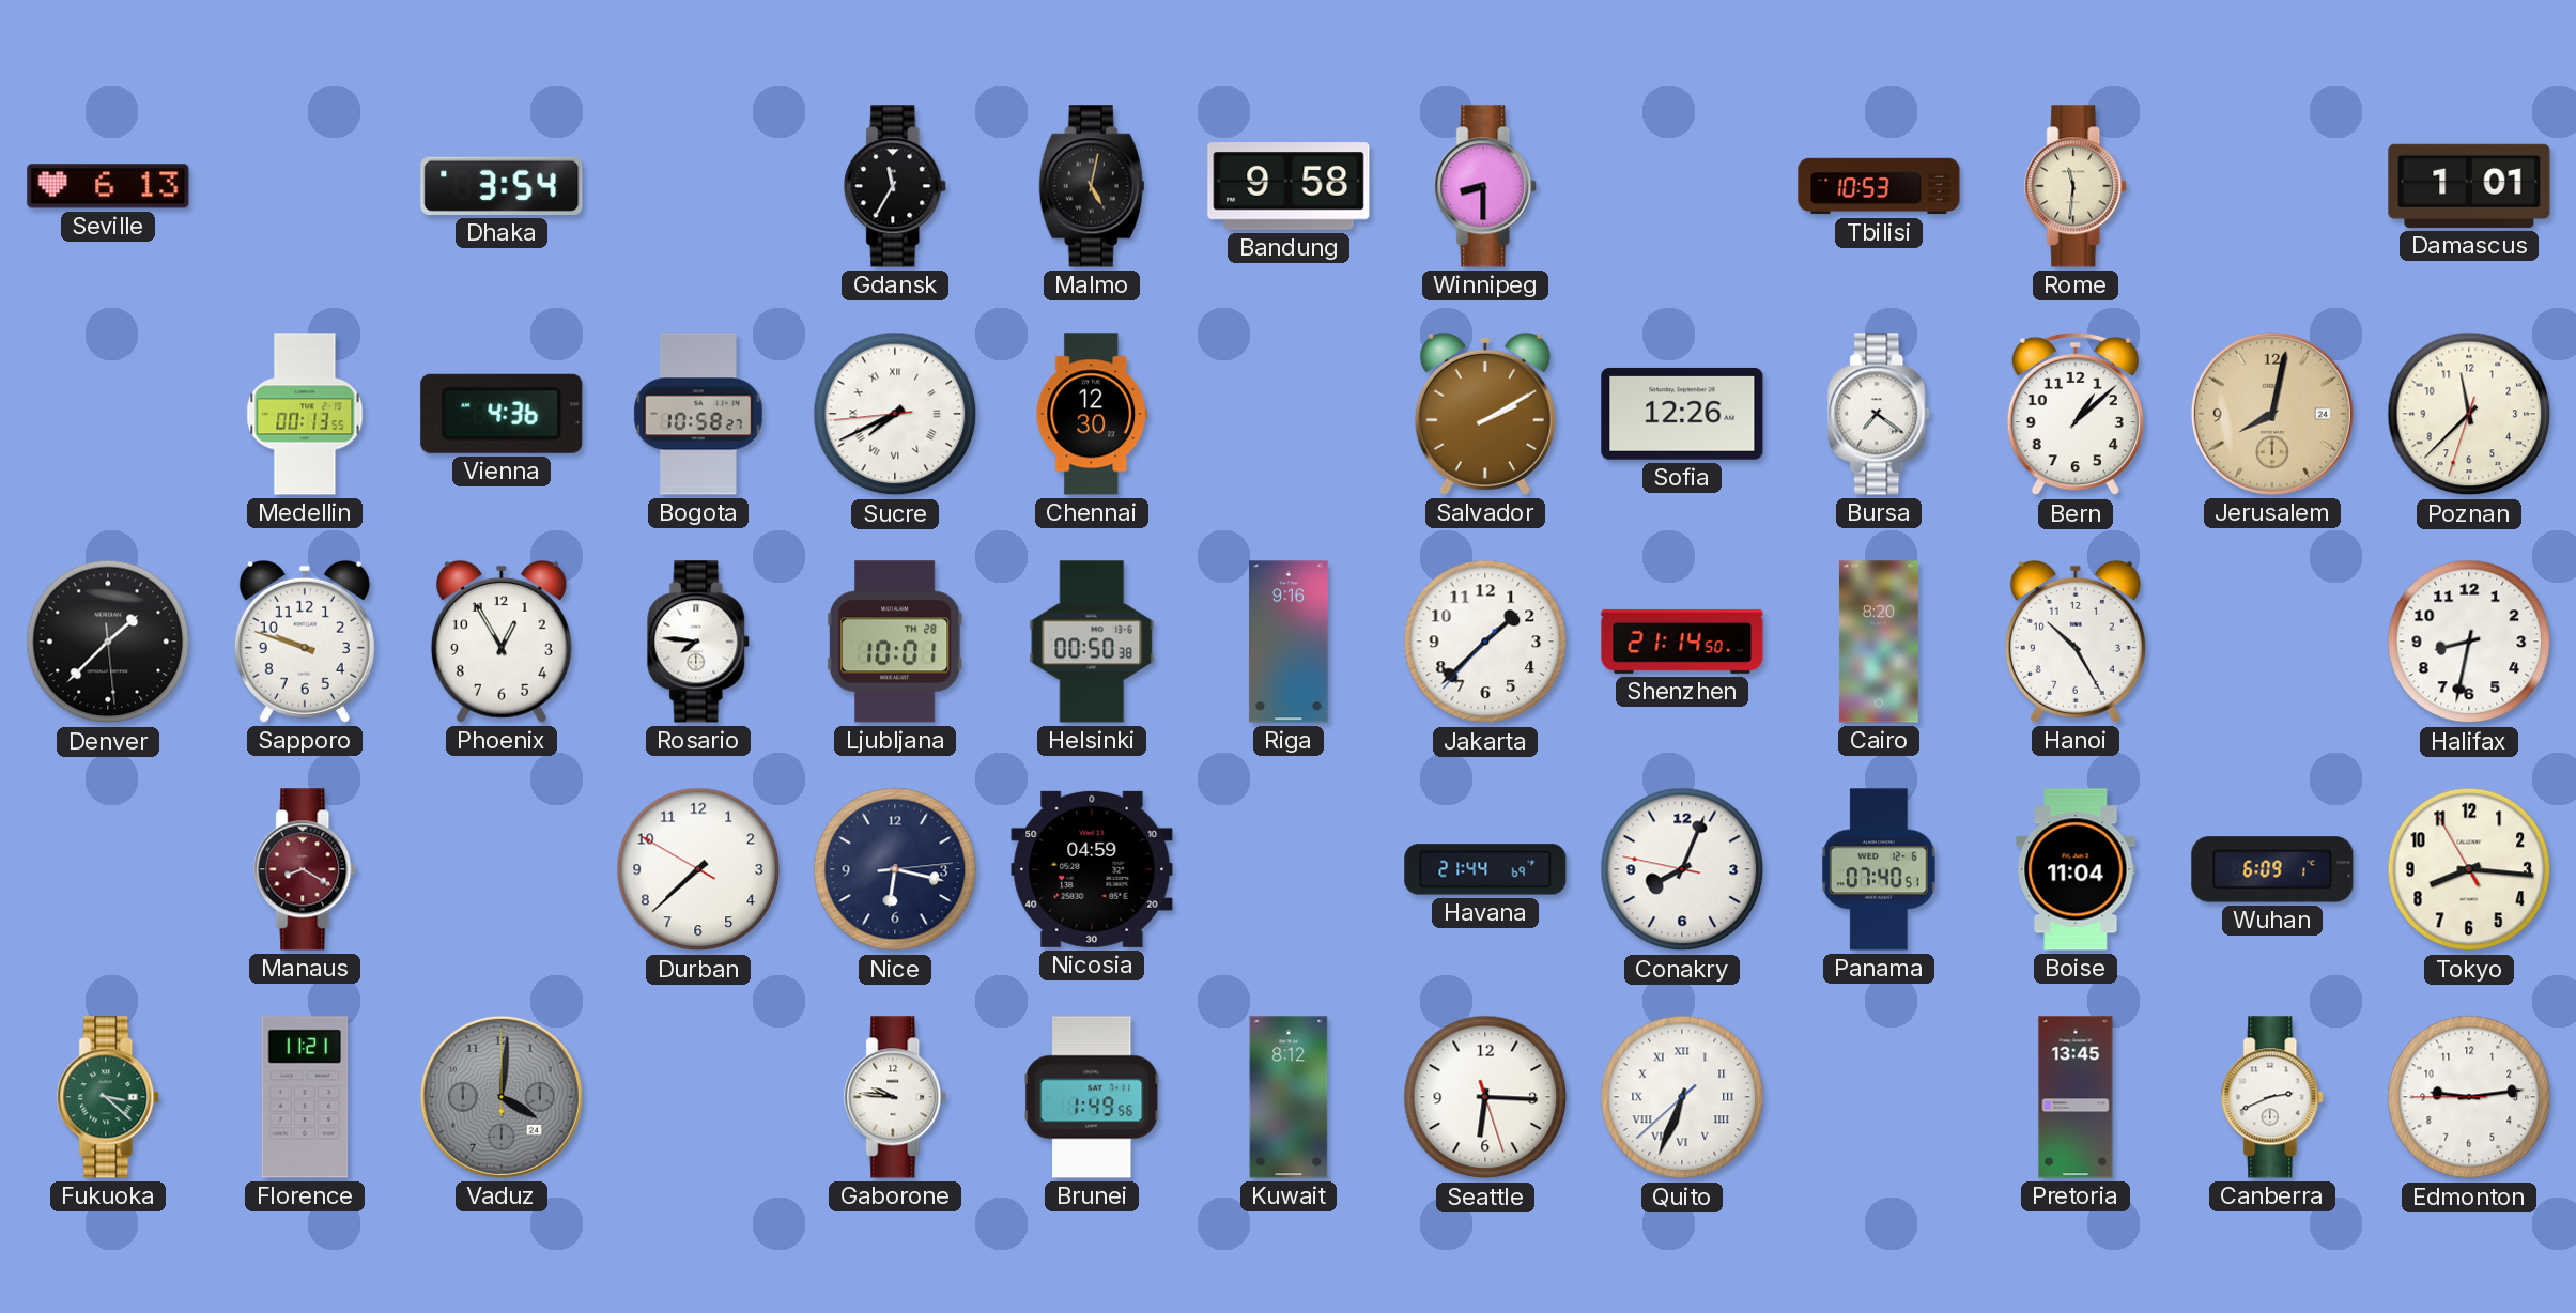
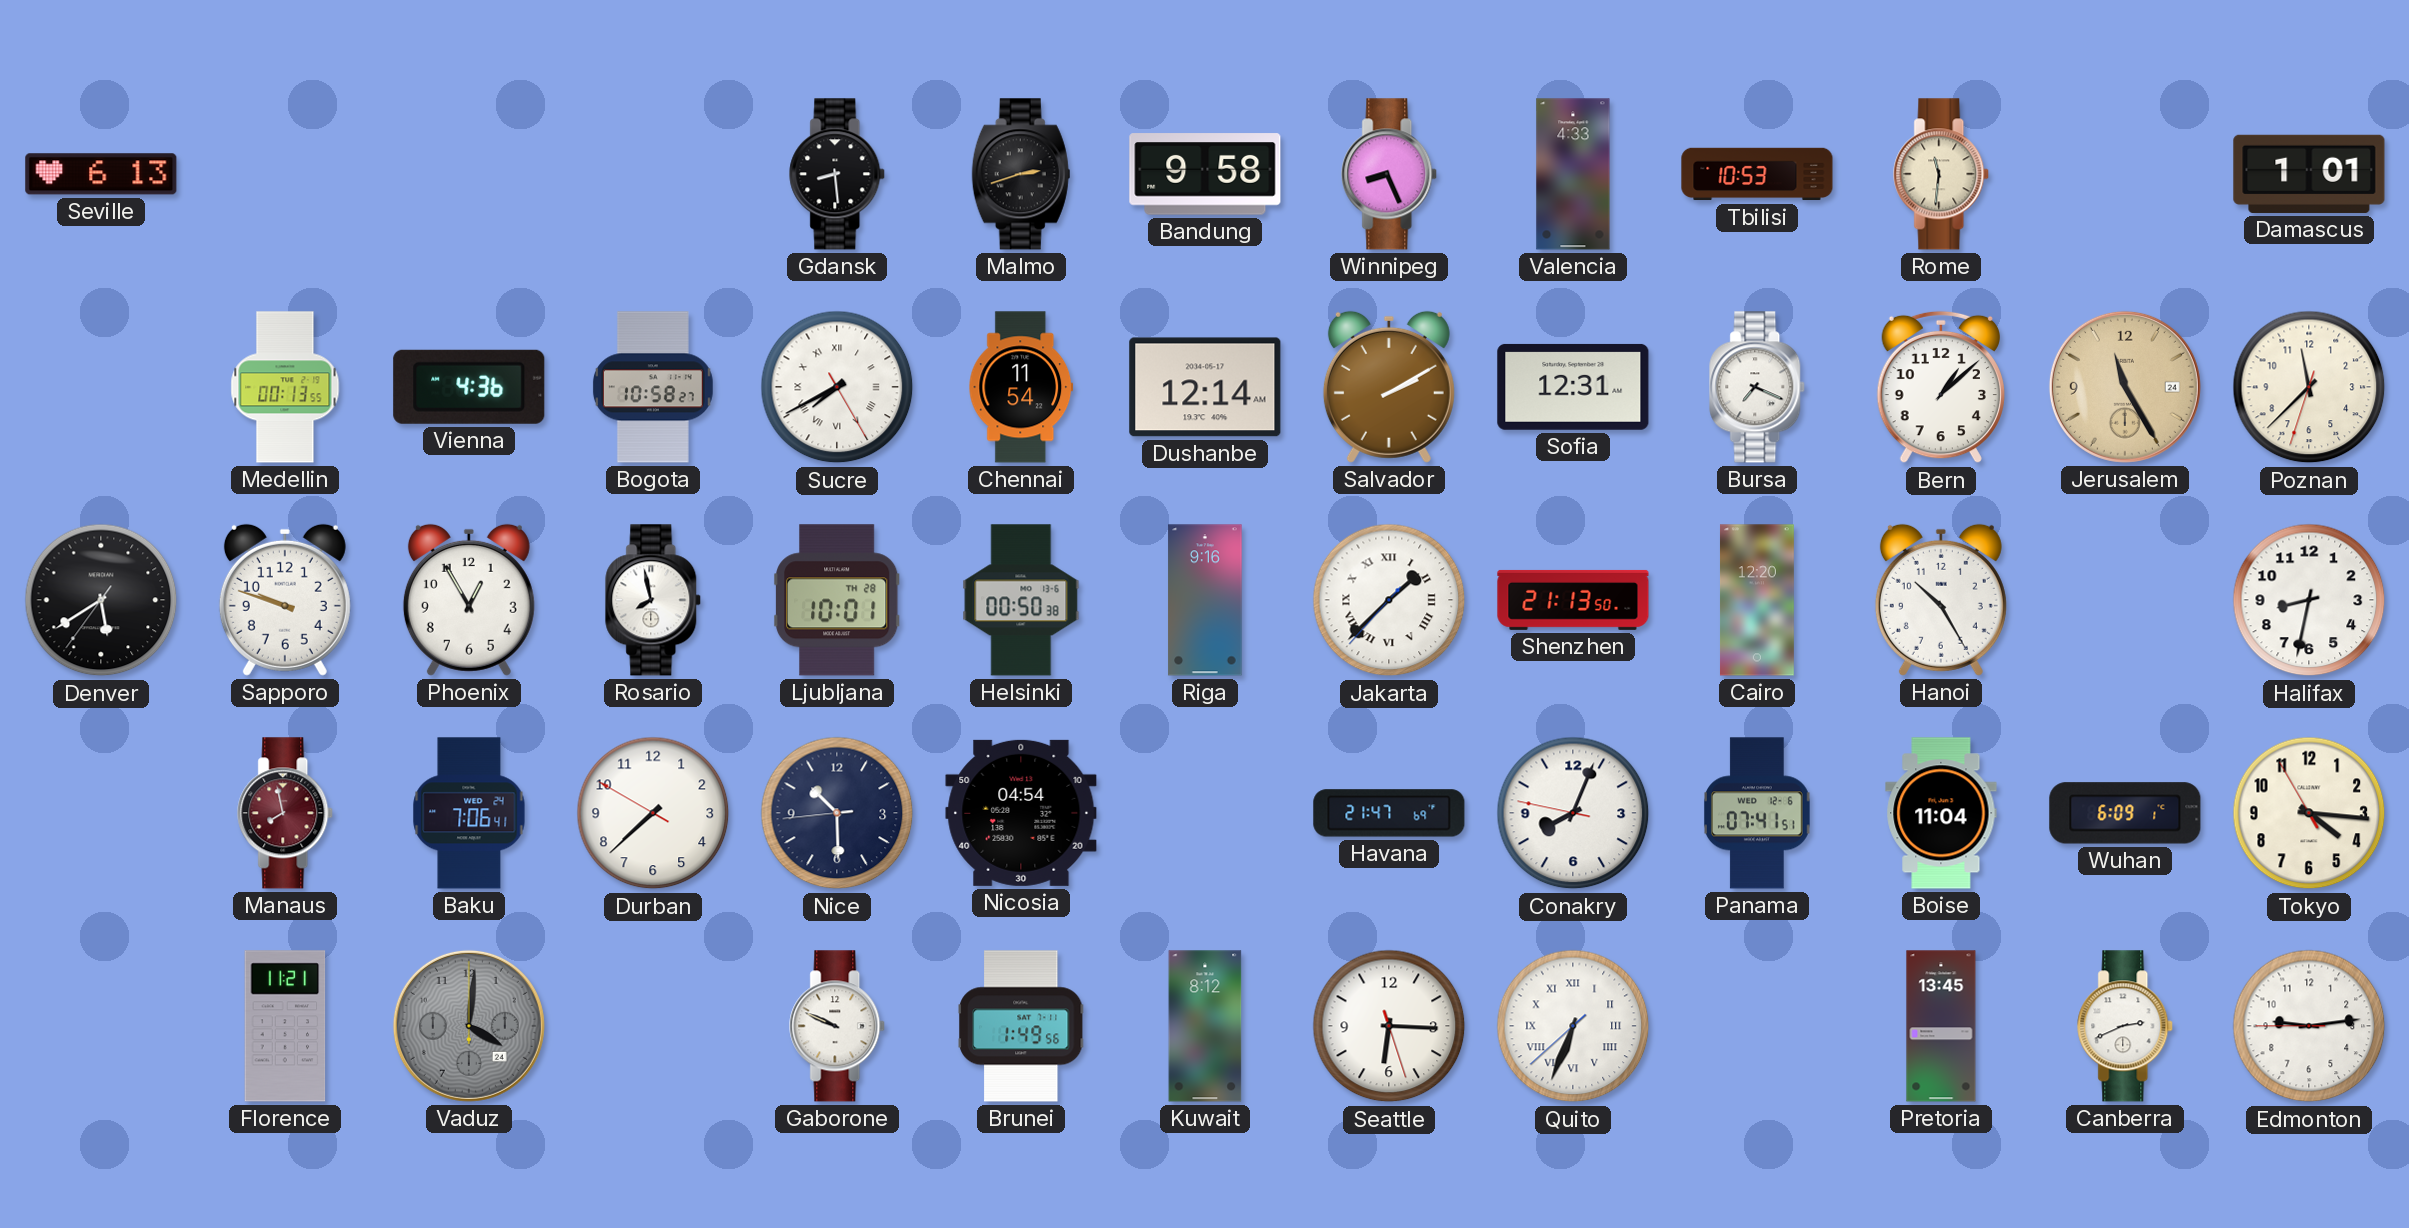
Dhaka: 3:54 -> none
Gdansk: 11:35 -> 8:29
Malmo: 5:02 -> 2:42
Winnipeg: 8:30 -> 8:26
Valencia: none -> 4:33
Sucre: 7:40:44 -> 7:40:25
Chennai: 12:30 -> 11:54
Dushanbe: none -> 12:14
Sofia: 12:26 -> 12:31
Bursa: 7:21 -> 7:19
Jerusalem: 8:02 -> 11:25
Denver: 1:37 -> 5:39
Rosario: 7:46 -> 7:58
Jakarta numerals: Arabic -> Roman
Shenzhen: 21:14 -> 21:13
Cairo: 8:20 -> 12:20
Manaus: 8:20 -> 7:58
Baku: none -> 7:06
Nice: 6:17 -> 10:29
Nicosia: 04:59 -> 04:54
Havana: 21:44 -> 21:47
Panama: 07:40 -> 07:41
Tokyo: 8:15 -> 4:15
Fukuoka: 3:22 -> none
Gaborone: 9:46 -> 9:49
